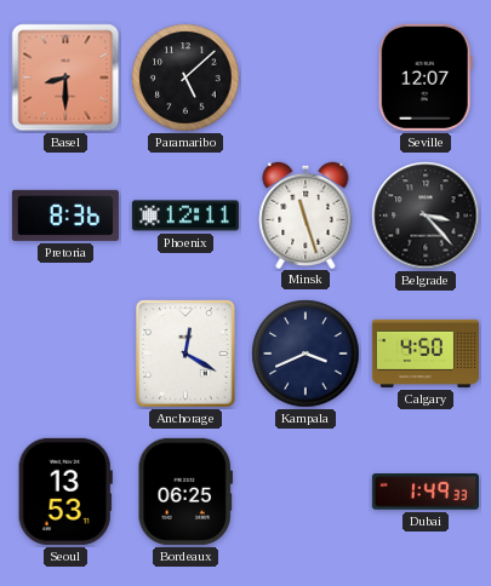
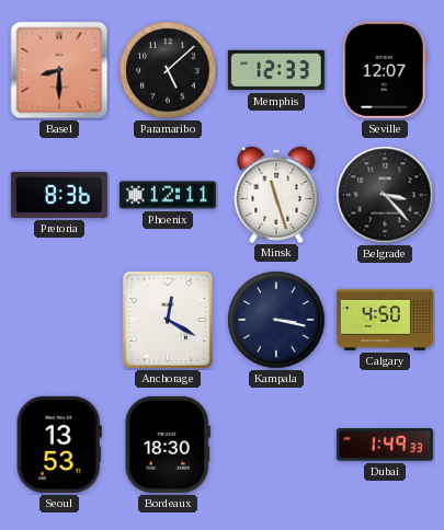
Memphis: none -> 12:33
Kampala: 3:41 -> 3:17
Bordeaux: 06:25 -> 18:30
